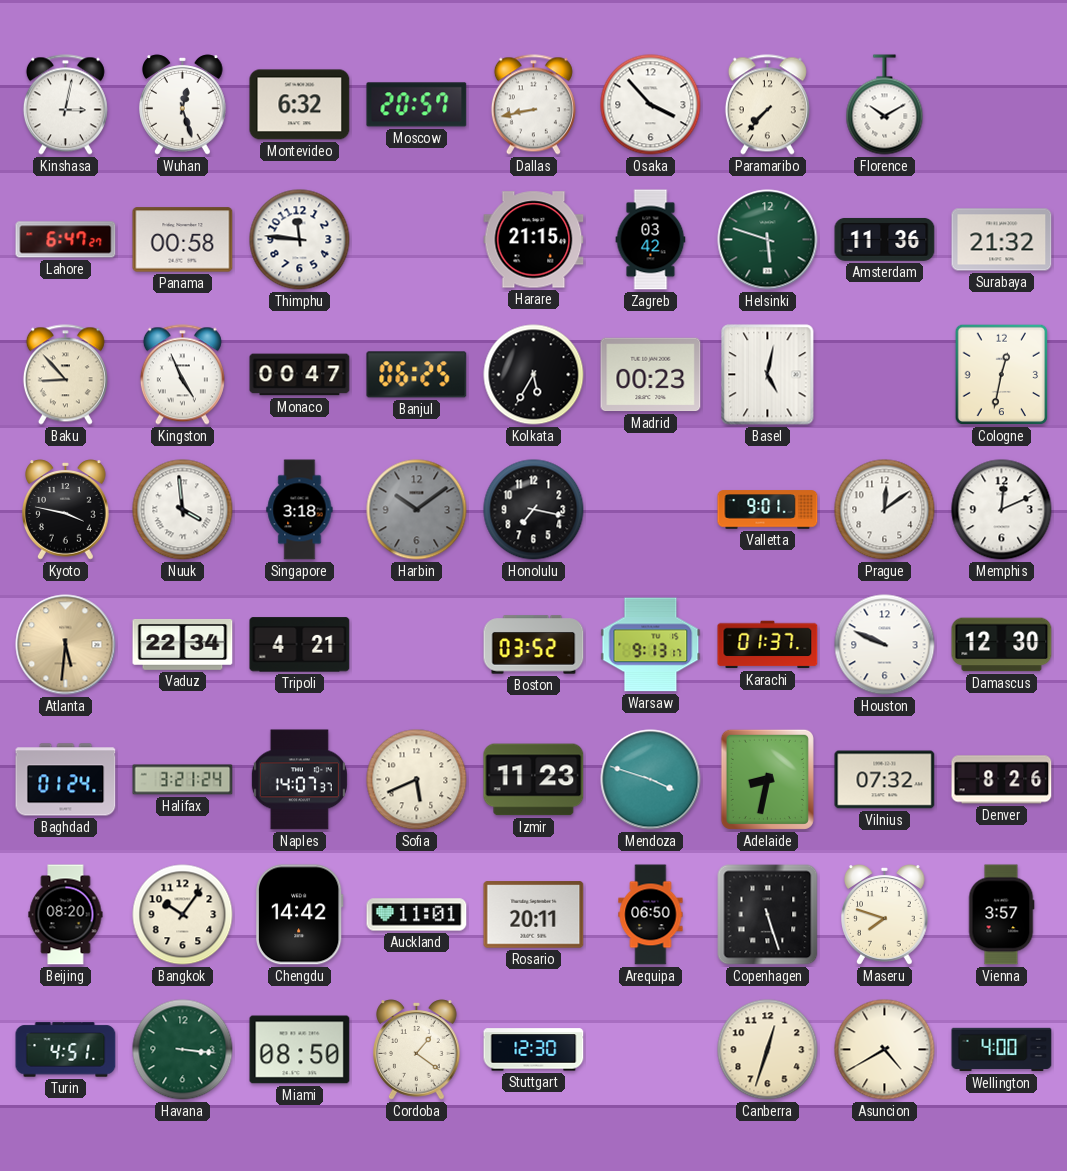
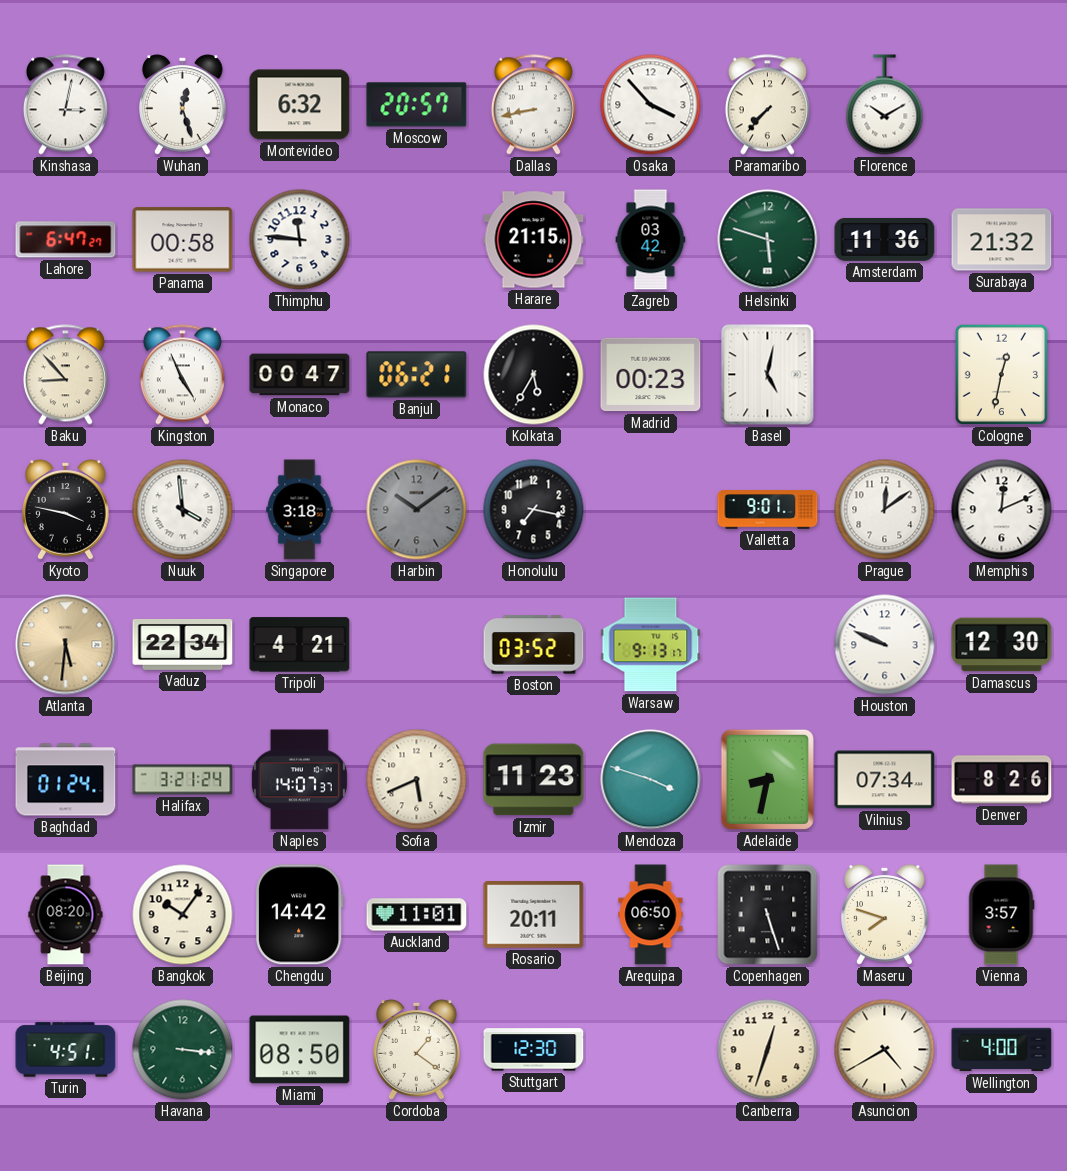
Banjul: 06:25 -> 06:21
Karachi: 01:37 -> none
Vilnius: 07:32 -> 07:34
